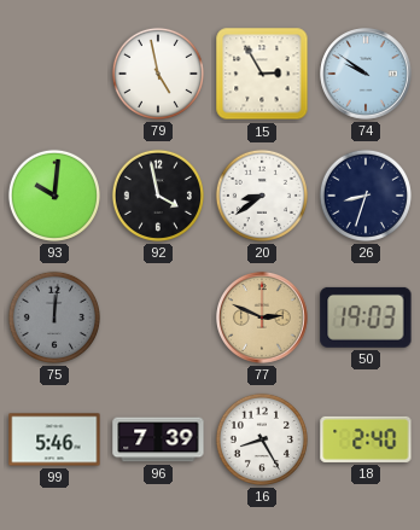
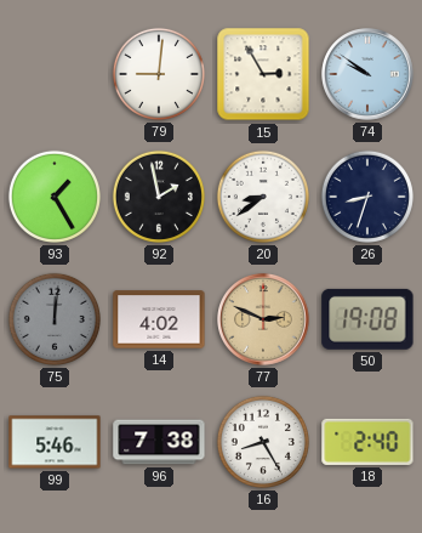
79: 4:58 -> 9:01
93: 10:01 -> 1:25
92: 3:58 -> 1:58
14: none -> 4:02
50: 19:03 -> 19:08
96: 7:39 -> 7:38
